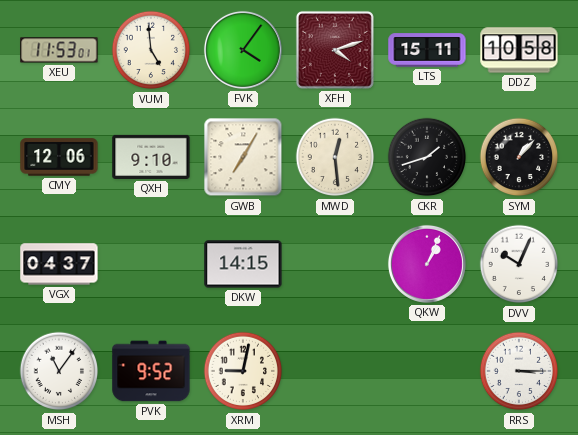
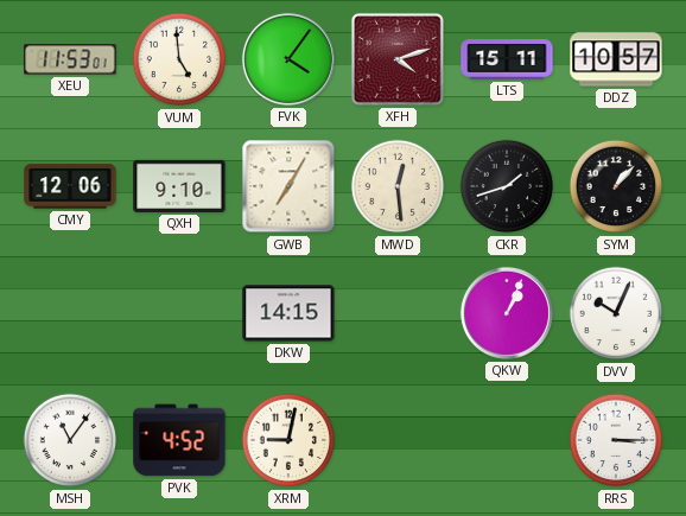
DDZ: 10:58 -> 10:57
VGX: 04:37 -> none
PVK: 9:52 -> 4:52
